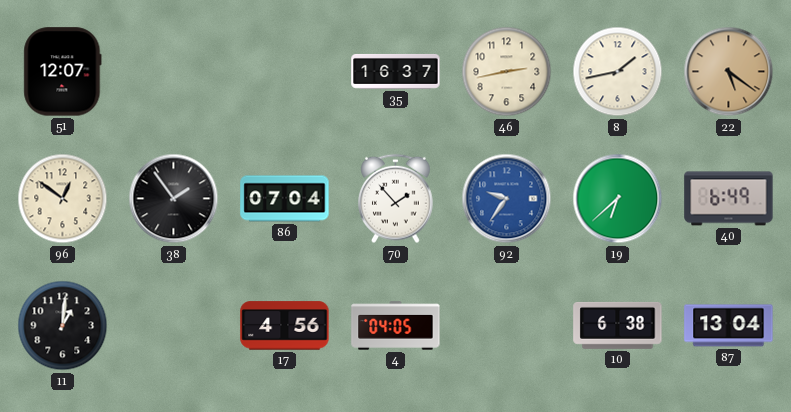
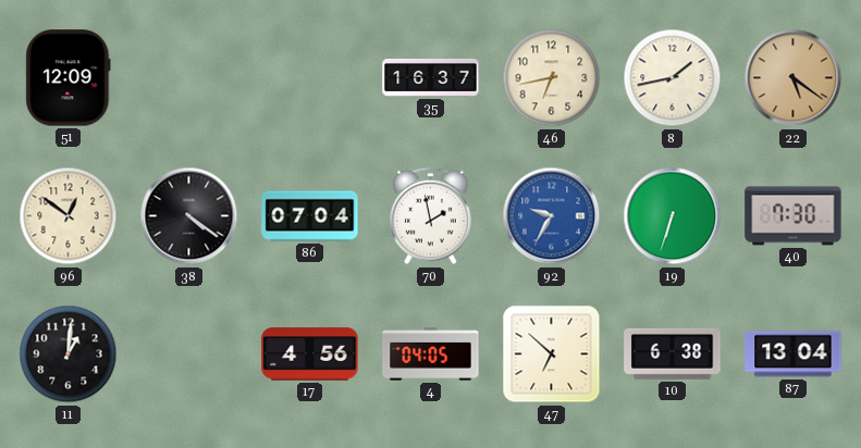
51: 12:07 -> 12:09
46: 2:43 -> 6:43
38: 1:54 -> 4:21
70: 1:53 -> 1:58
92: 9:36 -> 9:35
19: 6:38 -> 6:33
40: 6:49 -> 7:30
47: none -> 6:52
